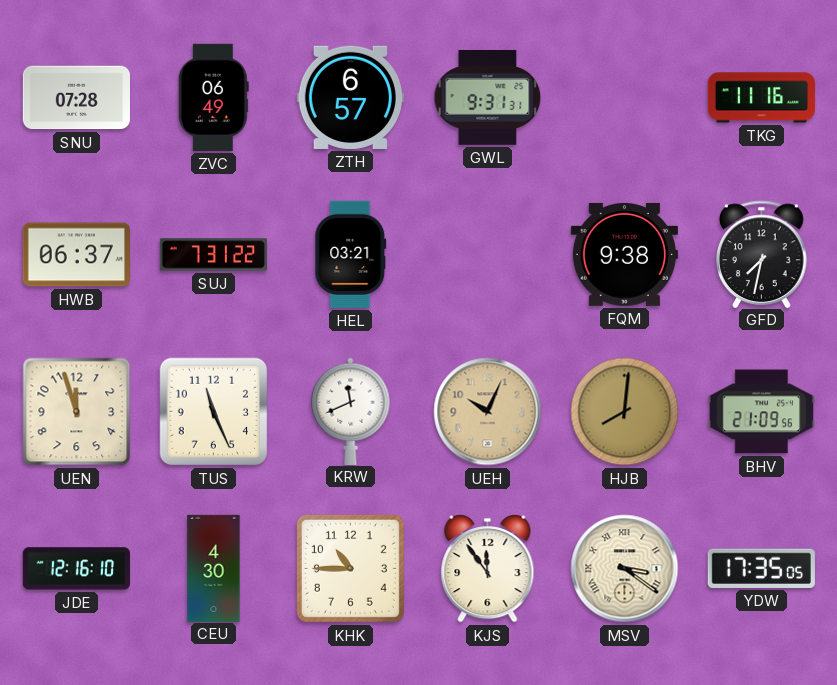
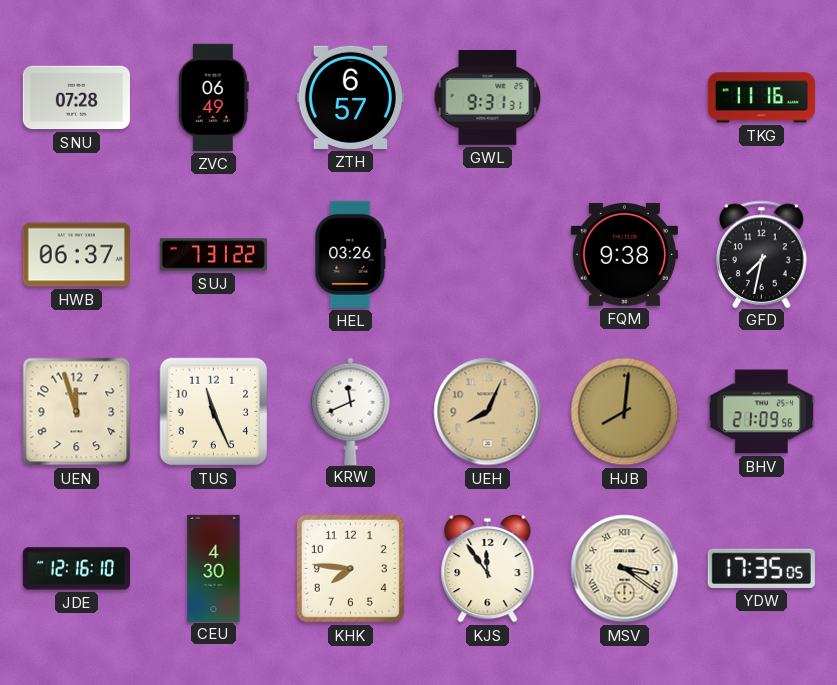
HEL: 03:21 -> 03:26
UEH: 10:04 -> 8:04
KHK: 10:45 -> 7:46
